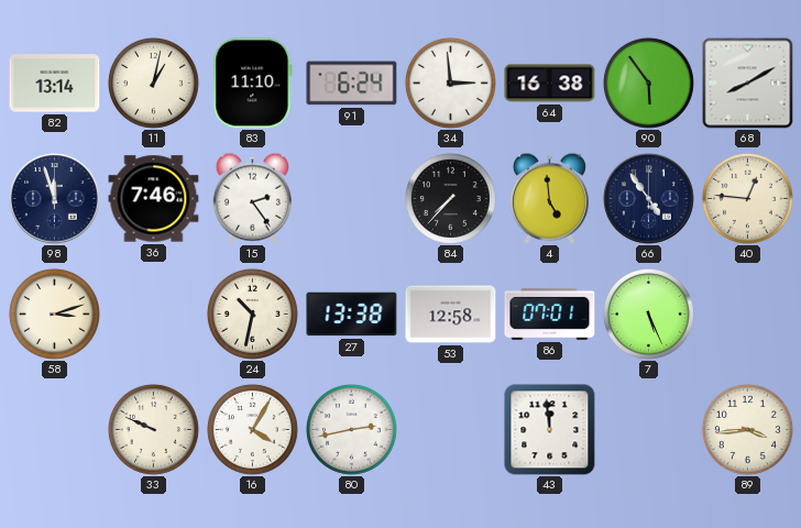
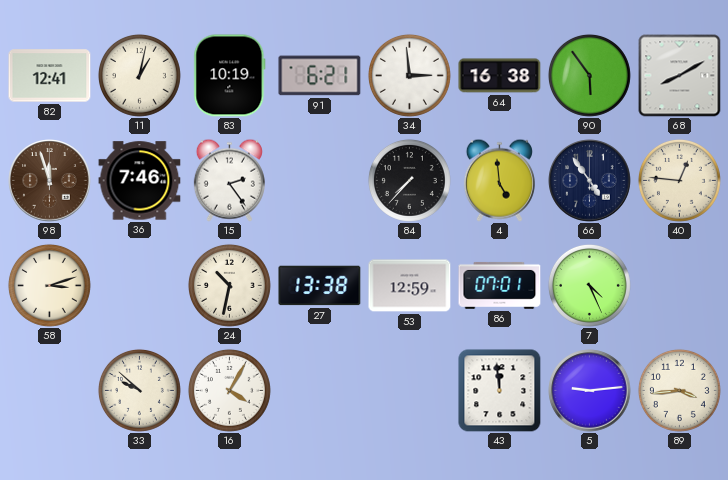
82: 13:14 -> 12:41
83: 11:10 -> 10:19
91: 6:24 -> 6:21
98 dial: navy -> brown
53: 12:58 -> 12:59
7: 5:26 -> 4:26
33: 9:49 -> 9:52
80: 2:43 -> none
5: none -> 9:14
